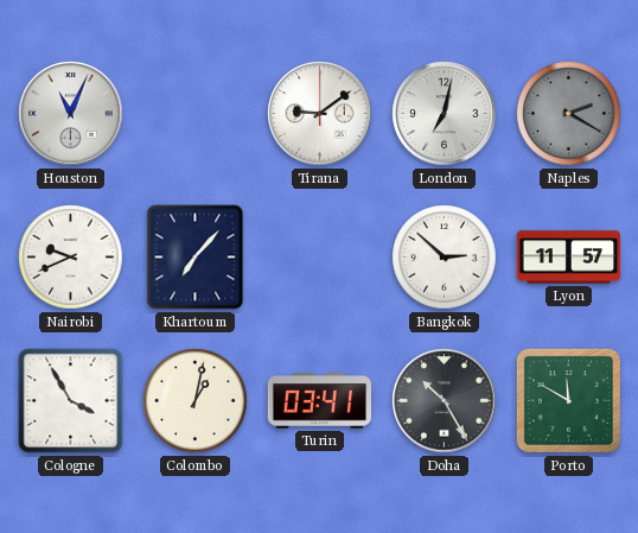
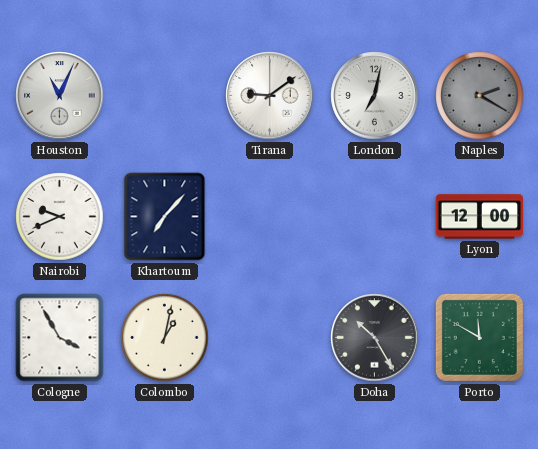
Bangkok: 2:52 -> none
Lyon: 11:57 -> 12:00
Turin: 03:41 -> none
